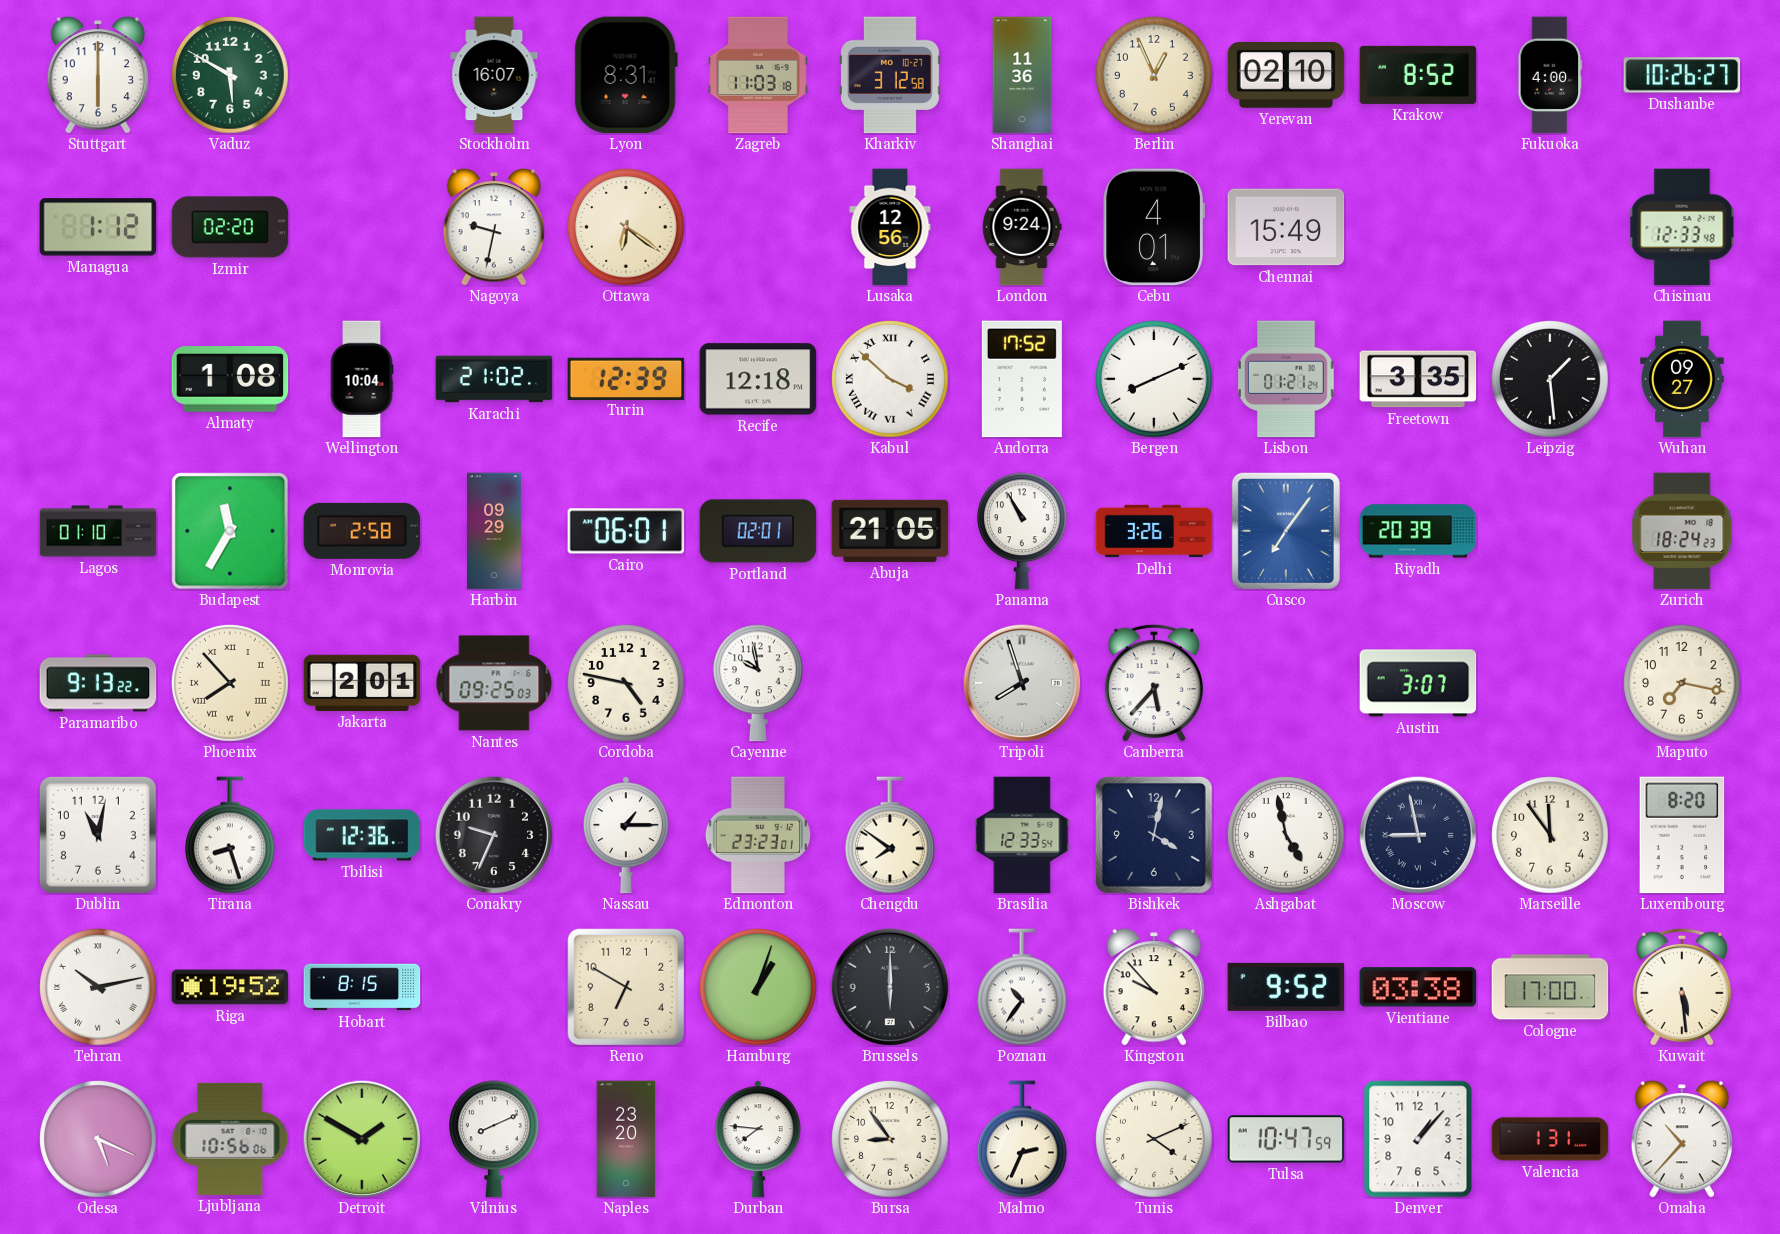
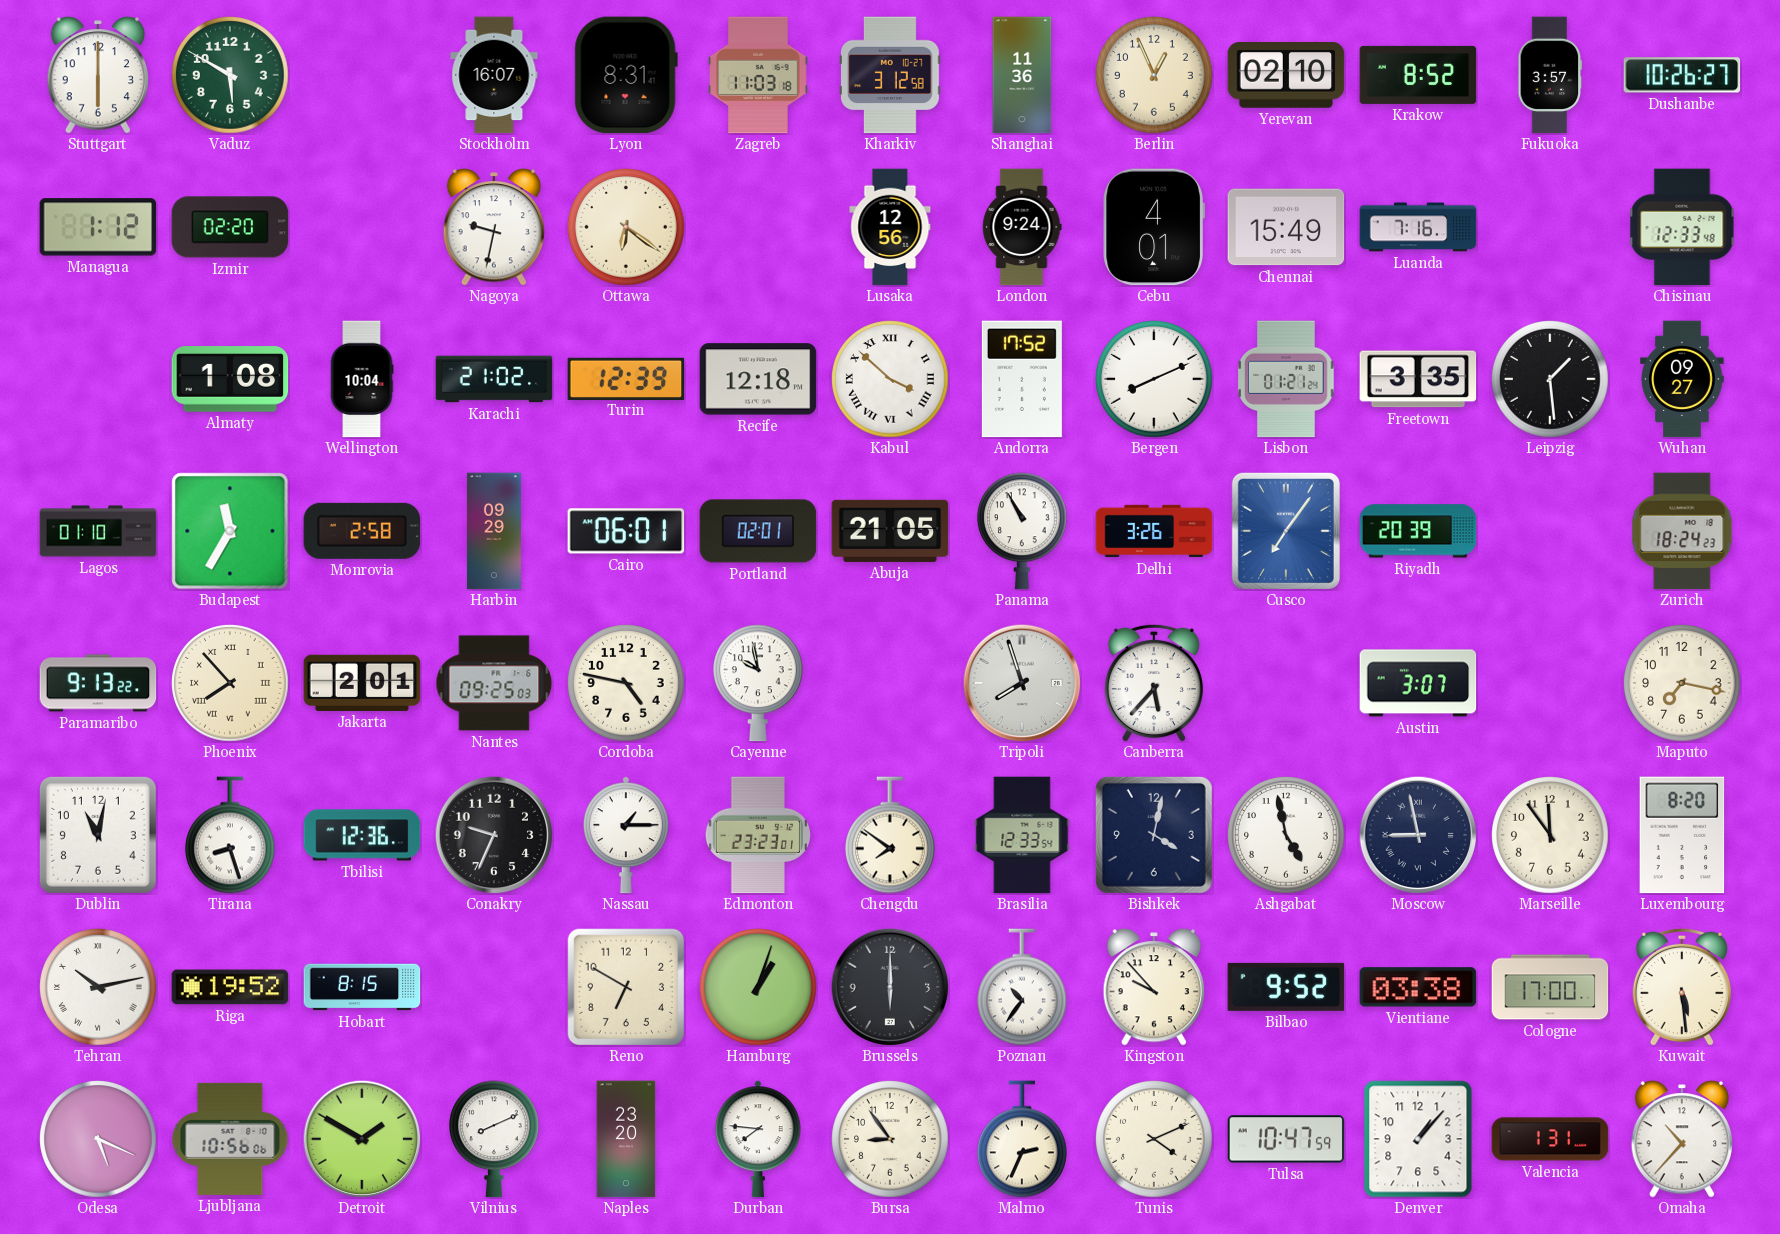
Fukuoka: 4:00 -> 3:57
Luanda: none -> 7:16
